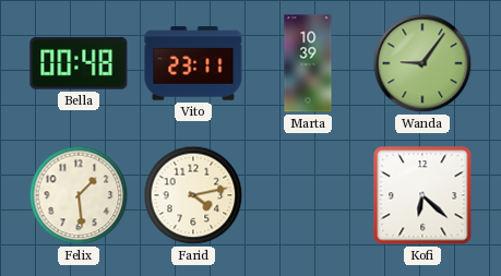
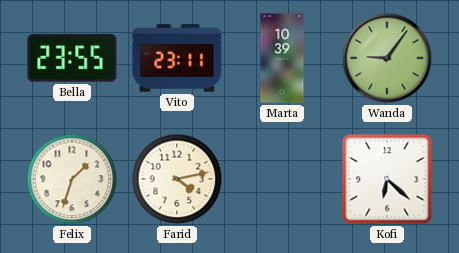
Bella: 00:48 -> 23:55
Felix: 1:29 -> 1:33
